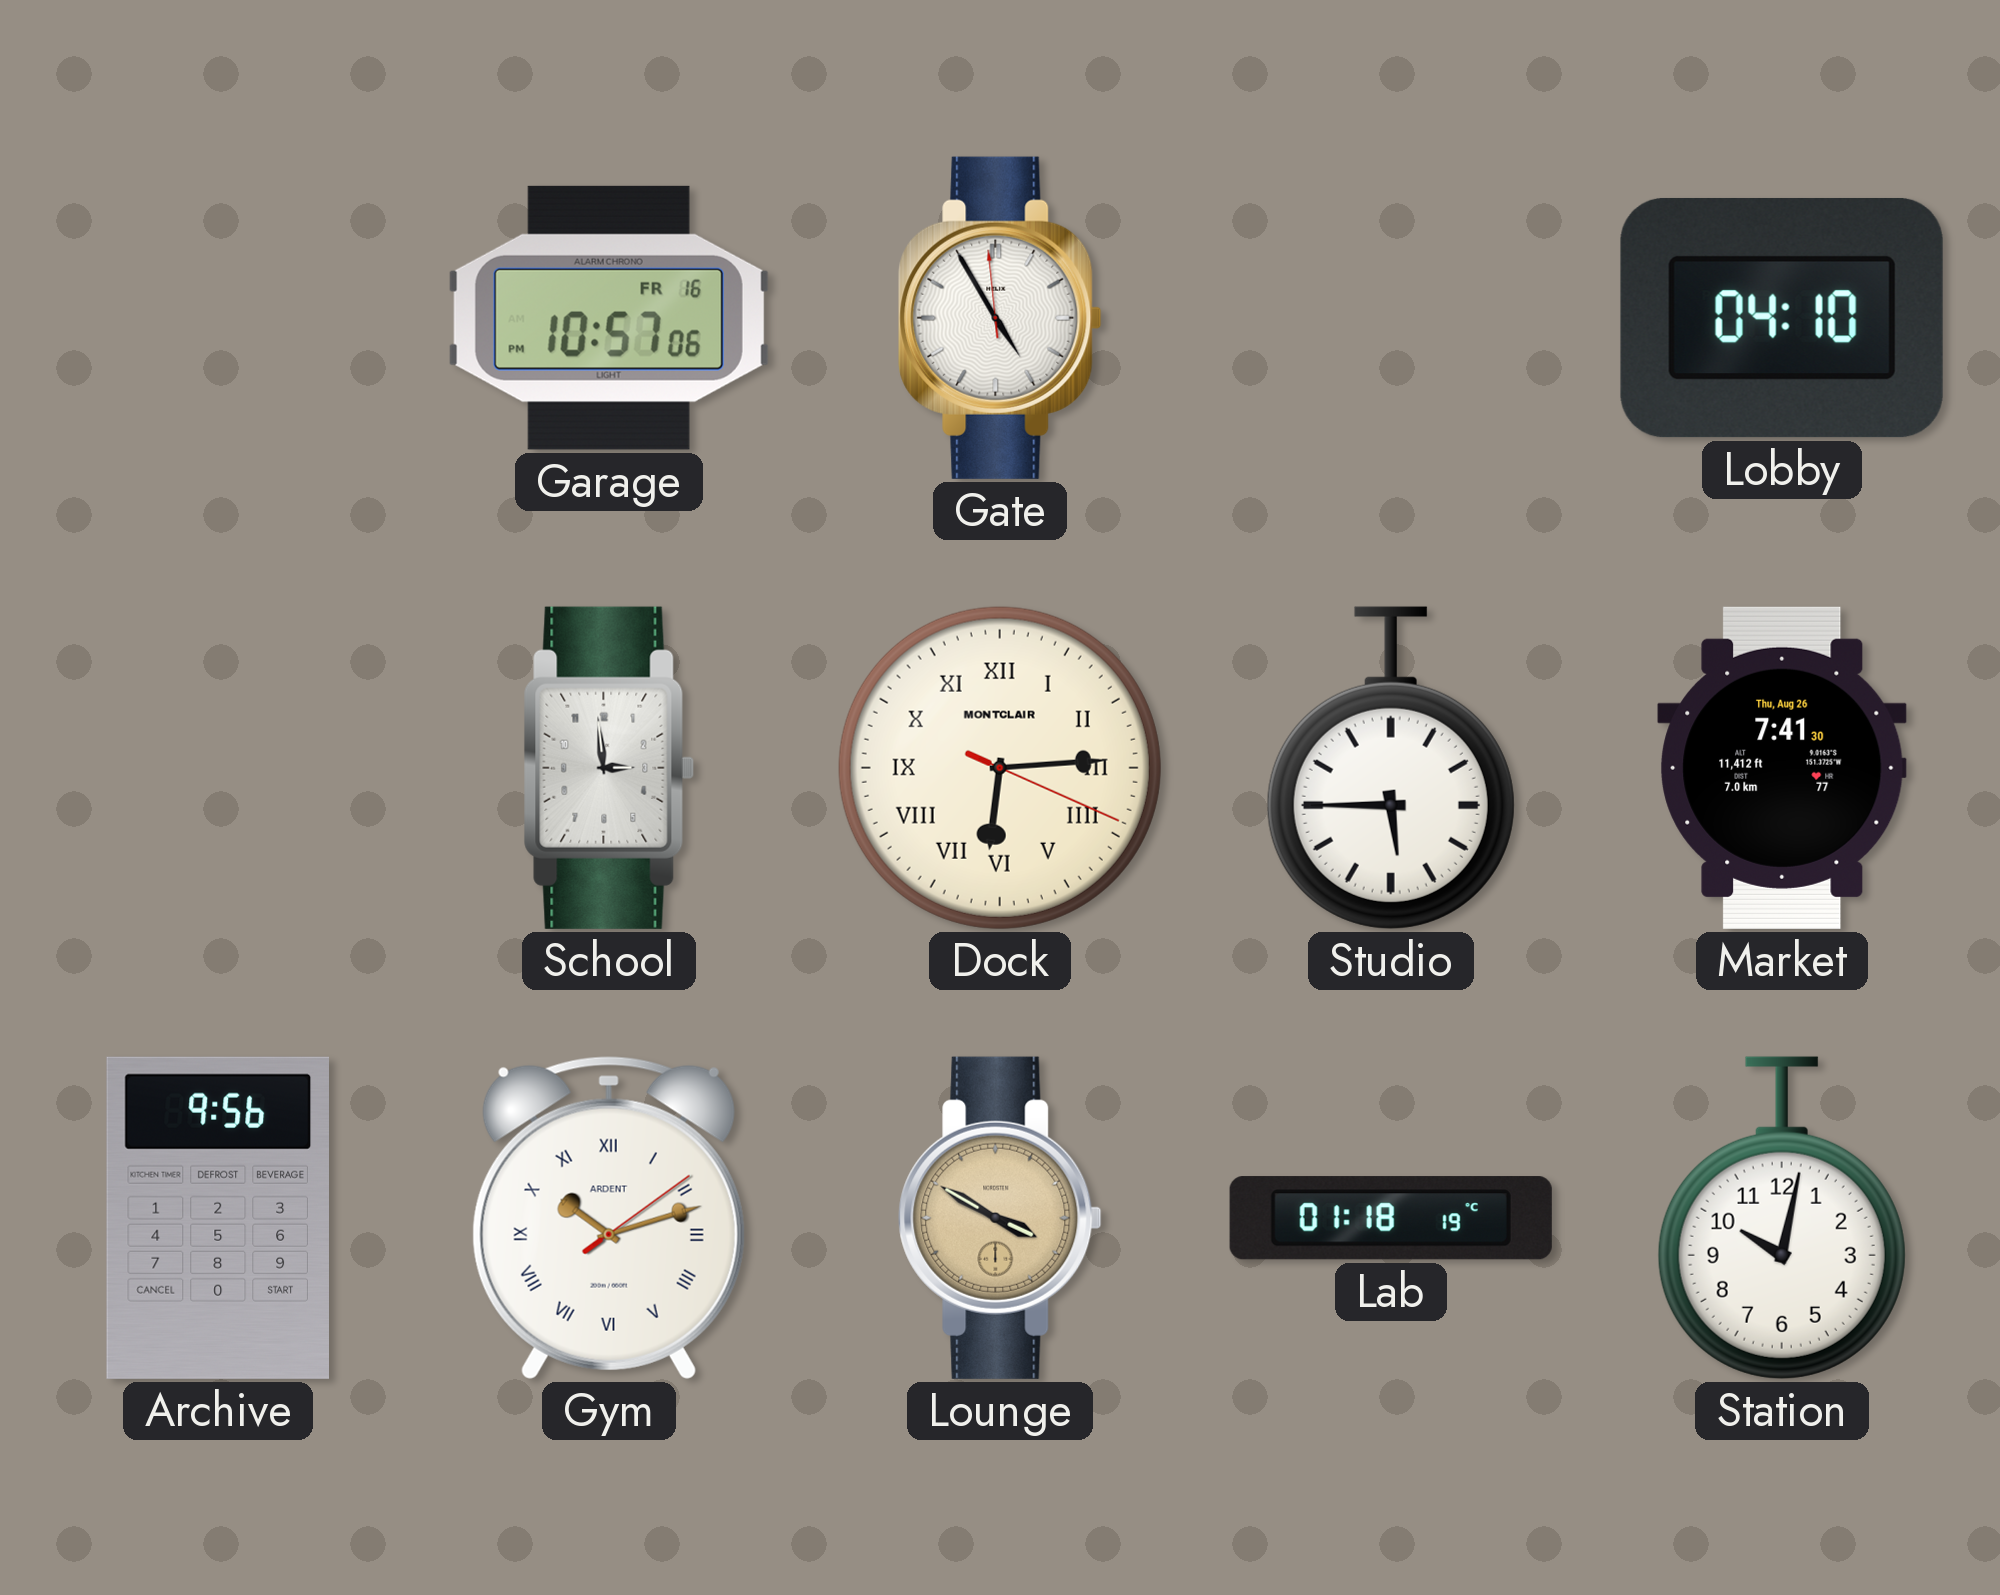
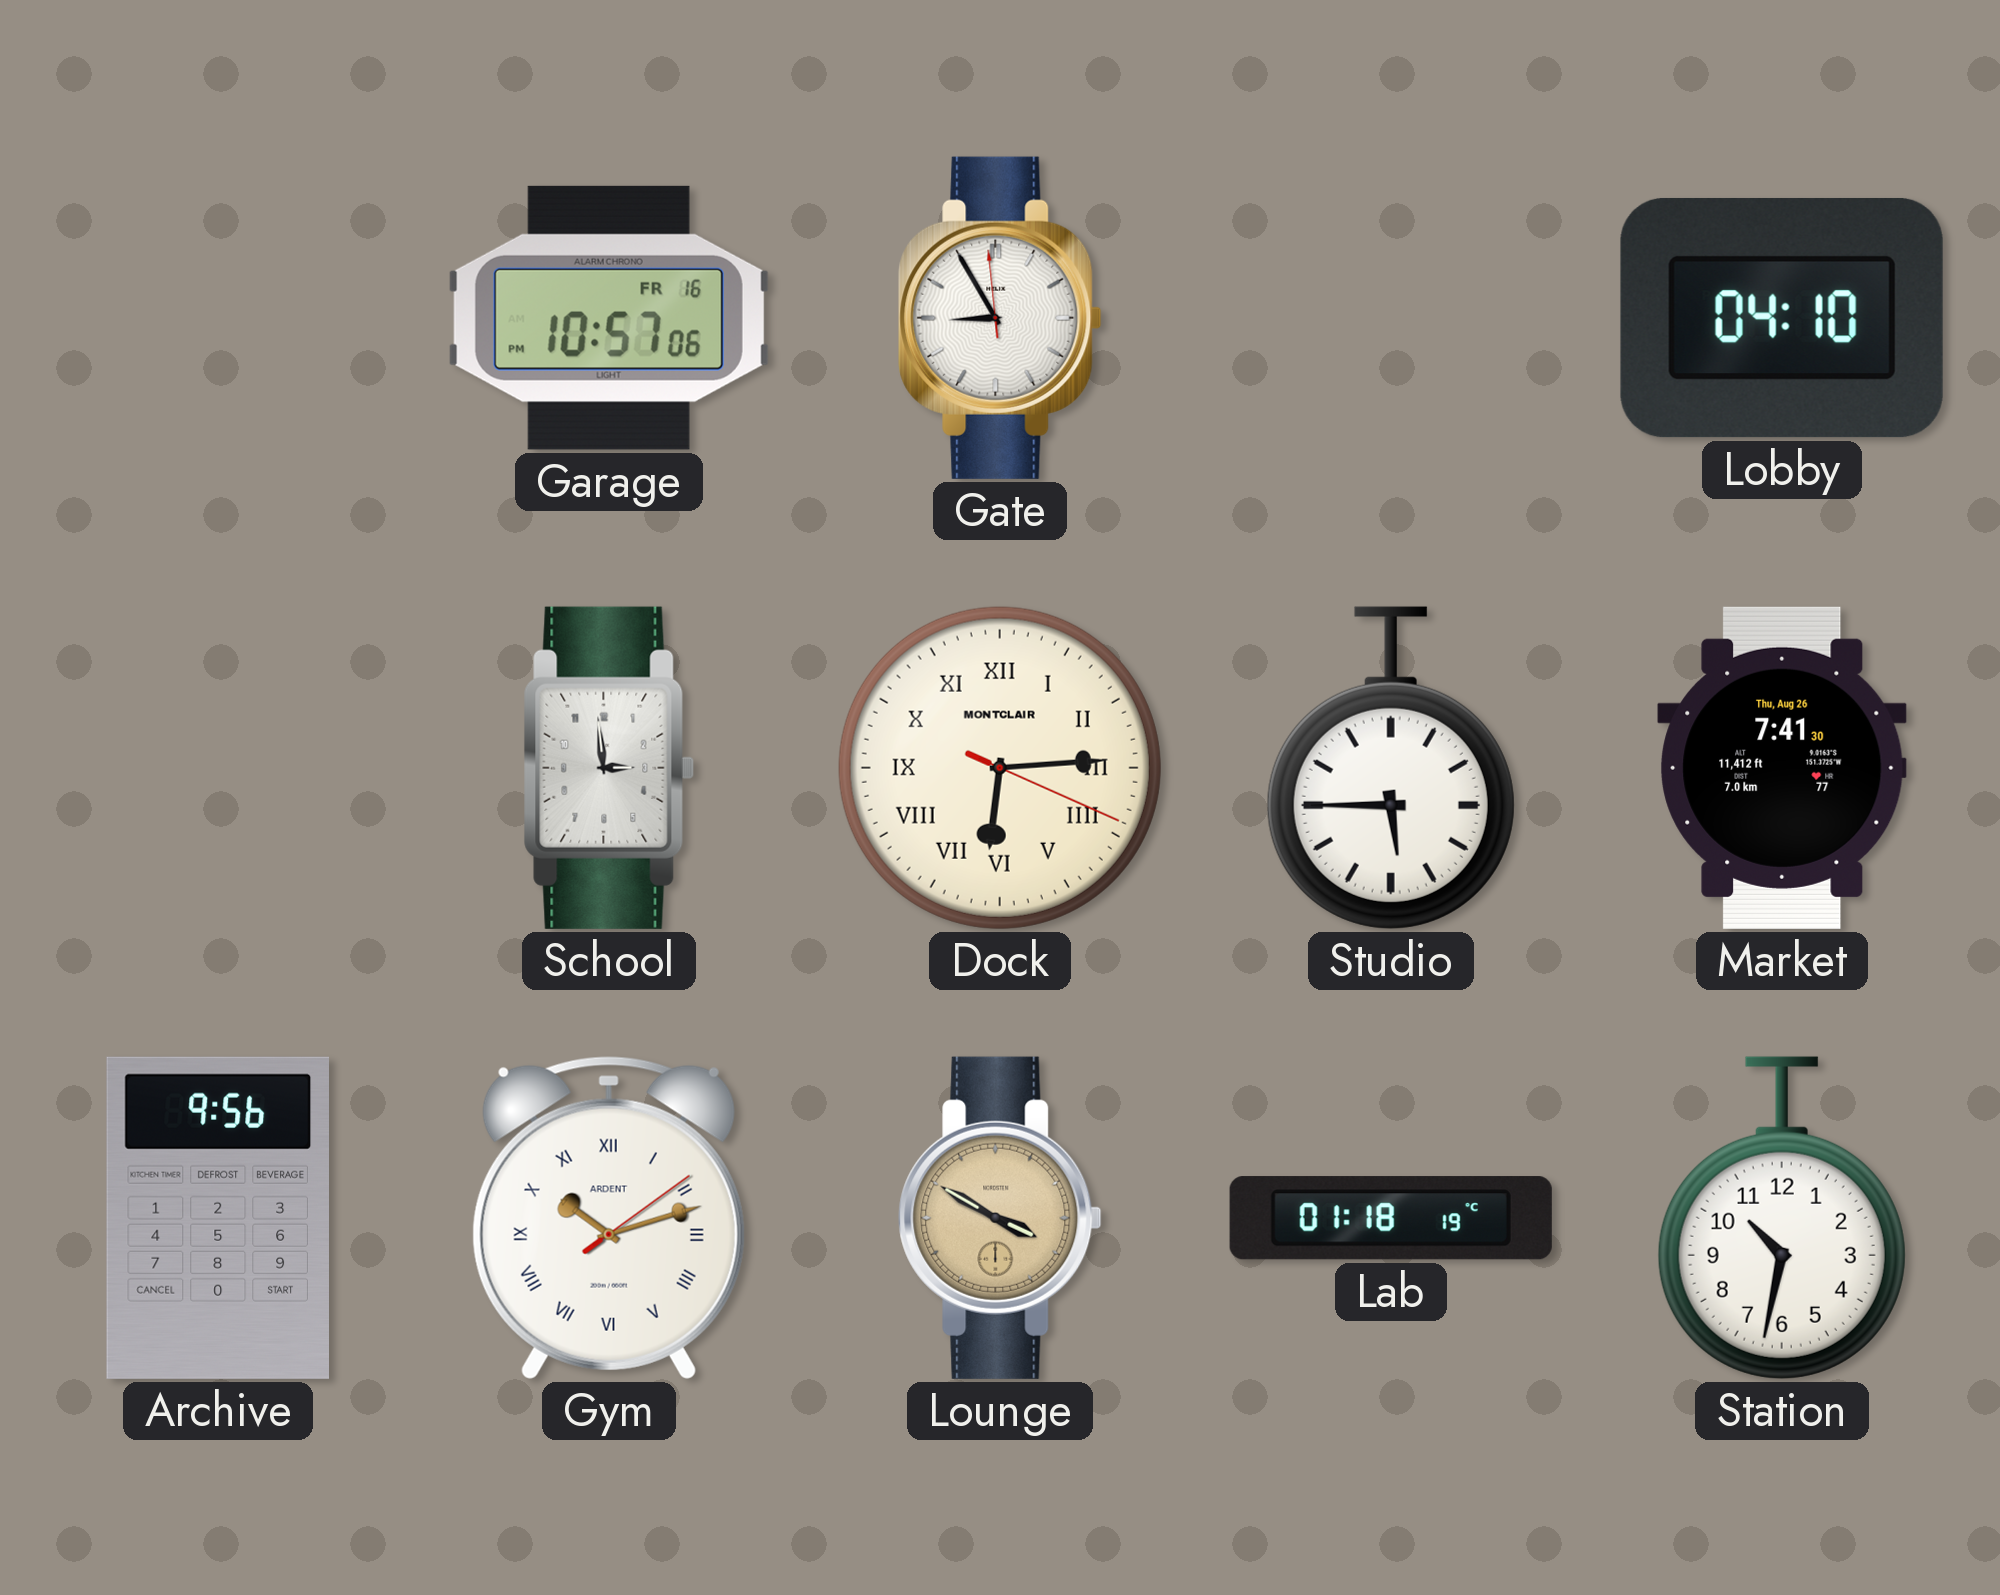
Gate: 4:54 -> 8:54
Station: 10:02 -> 10:32
